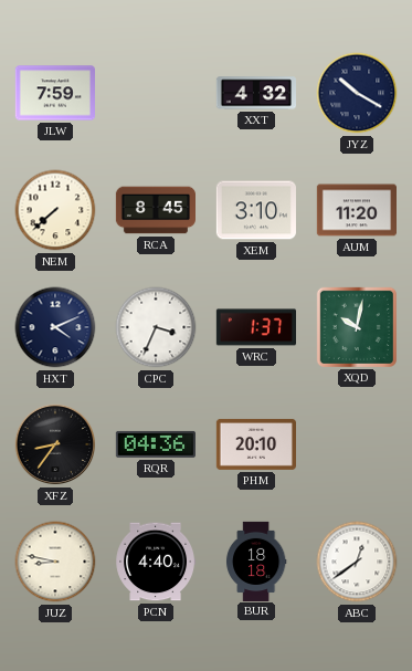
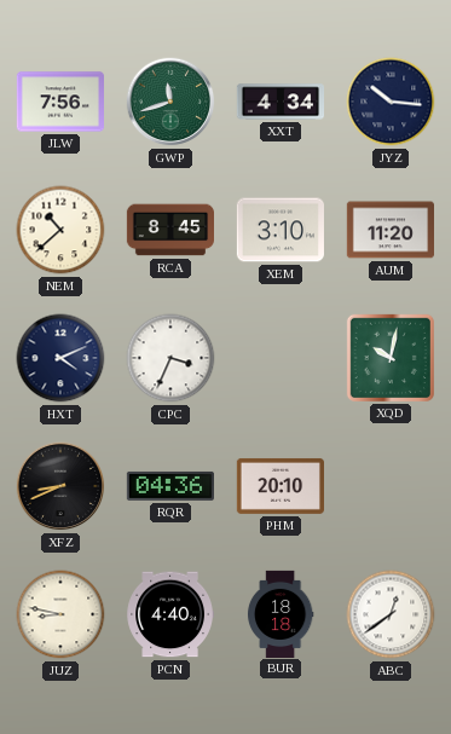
JLW: 7:59 -> 7:56
GWP: none -> 11:42
XXT: 4:32 -> 4:34
JYZ: 10:20 -> 10:16
NEM: 7:38 -> 10:38
WRC: 1:37 -> none
XFZ: 8:36 -> 8:41
